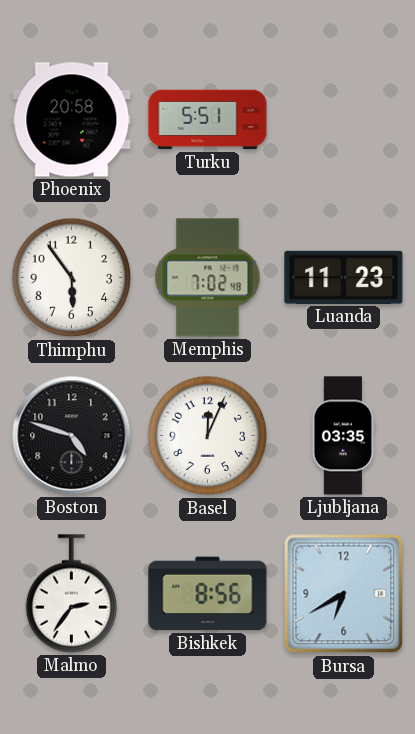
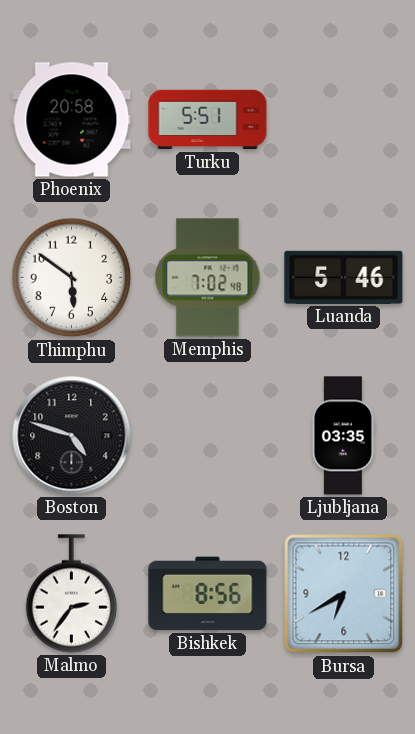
Thimphu: 5:54 -> 5:51
Luanda: 11:23 -> 5:46
Basel: 12:04 -> none
